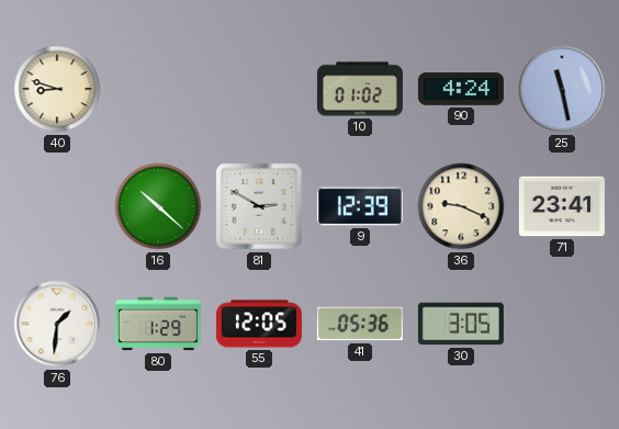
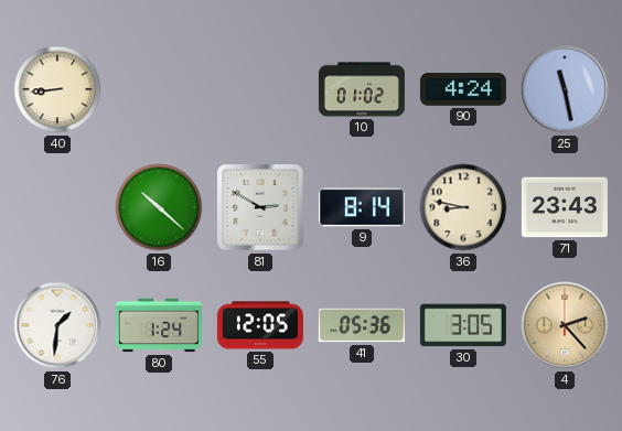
40: 8:48 -> 8:44
9: 12:39 -> 8:14
36: 9:19 -> 8:47
71: 23:41 -> 23:43
80: 1:29 -> 1:24
4: none -> 2:23
